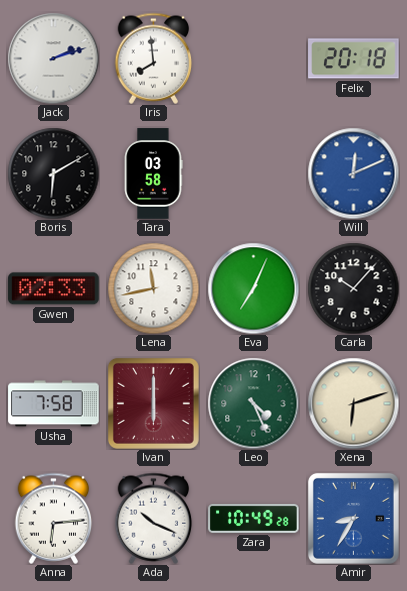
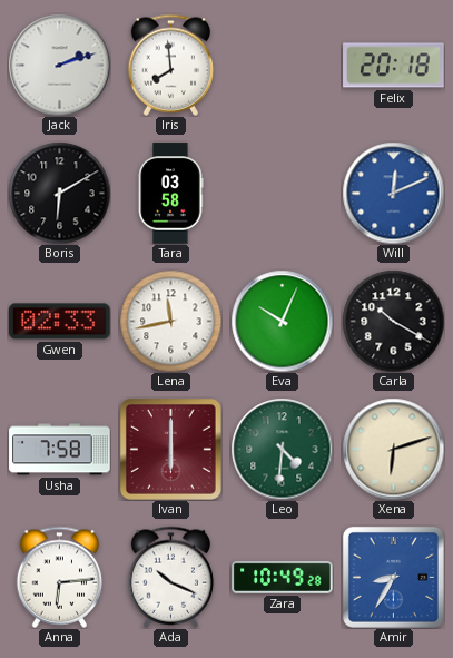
Eva: 7:04 -> 10:04
Carla: 10:07 -> 10:20
Leo: 4:26 -> 4:31
